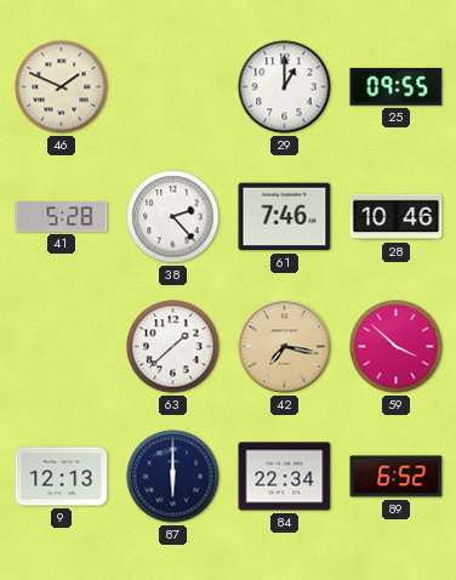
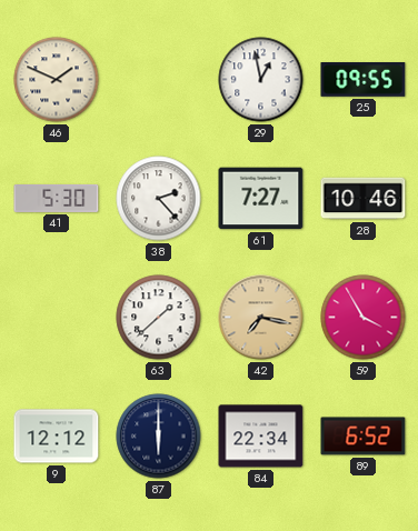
29: 1:00 -> 12:58
41: 5:28 -> 5:30
61: 7:46 -> 7:27
59: 3:52 -> 3:55
9: 12:13 -> 12:12
